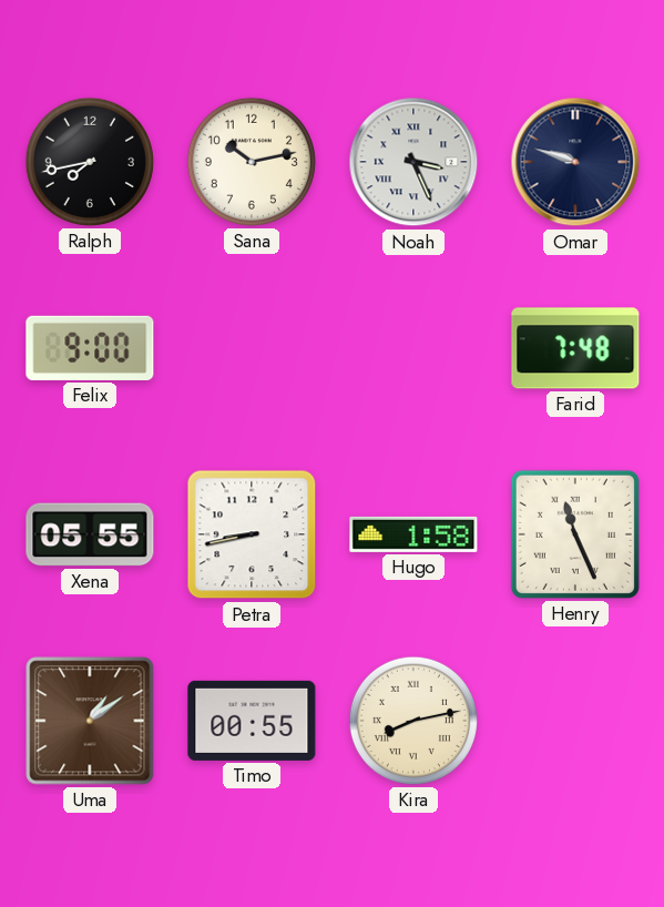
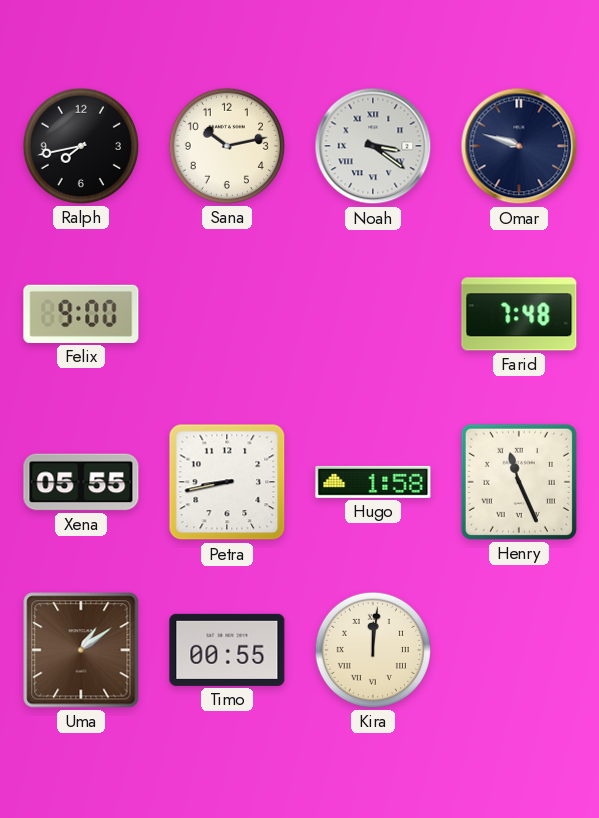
Noah: 3:26 -> 3:21
Kira: 8:13 -> 12:01
